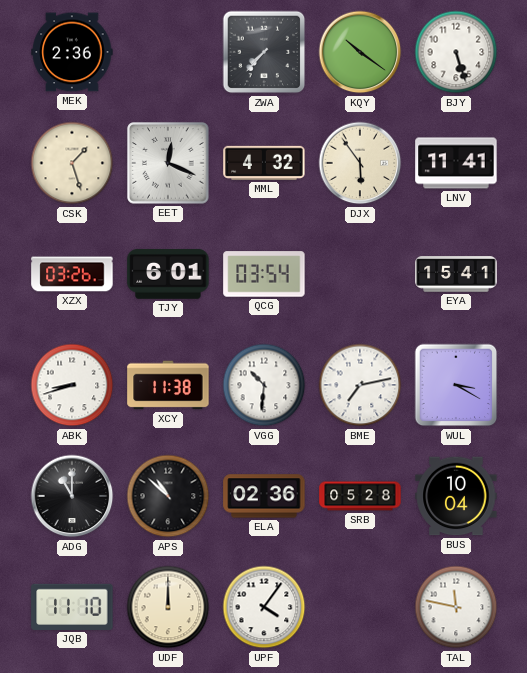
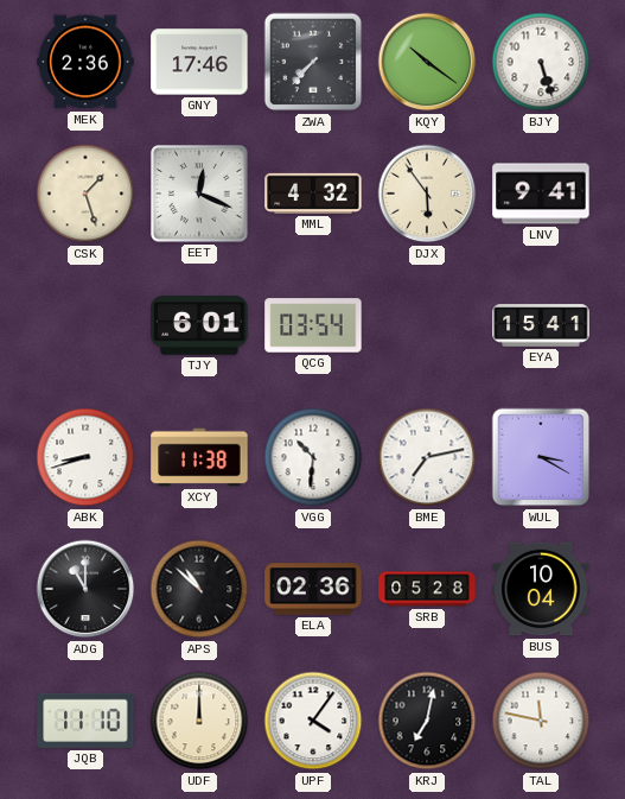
GNY: none -> 17:46
LNV: 11:41 -> 9:41
XZX: 03:26 -> none
KRJ: none -> 7:02
